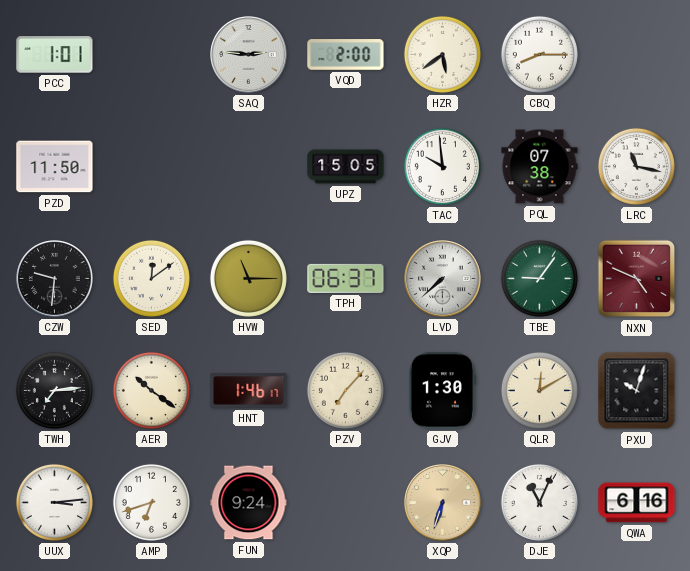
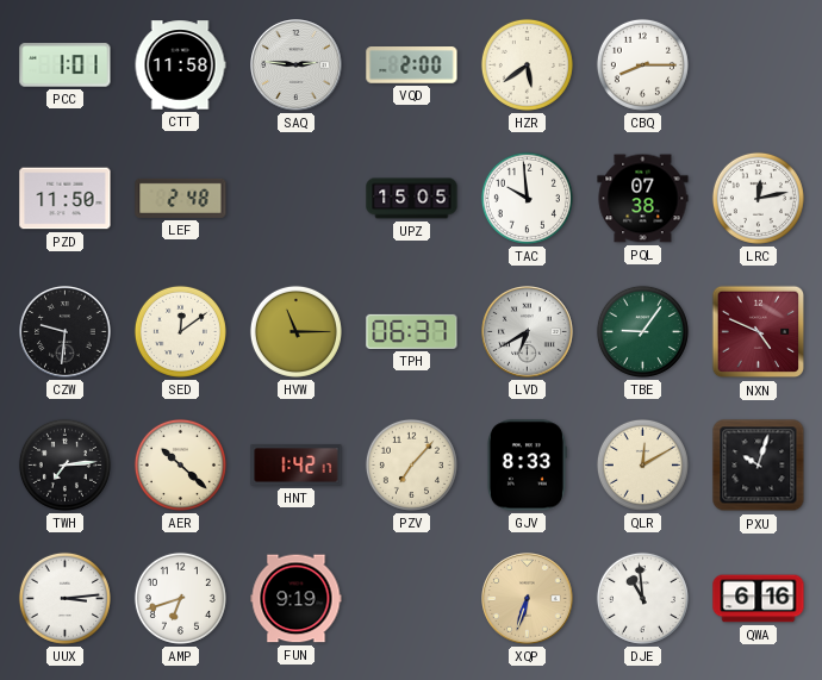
CTT: none -> 11:58
LEF: none -> 2:48
LRC: 11:17 -> 12:13
LVD: 7:38 -> 6:40
AER: 10:21 -> 10:22
HNT: 1:46 -> 1:42
GJV: 1:30 -> 8:33
FUN: 9:24 -> 9:19
DJE: 11:04 -> 10:59
